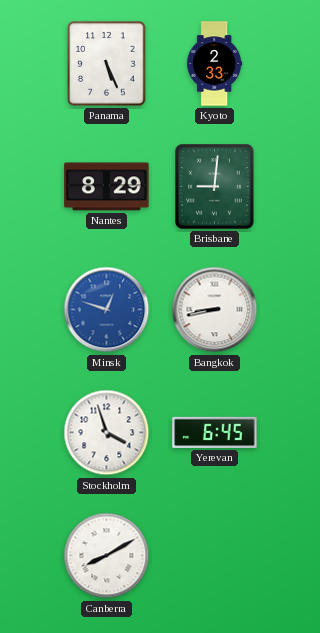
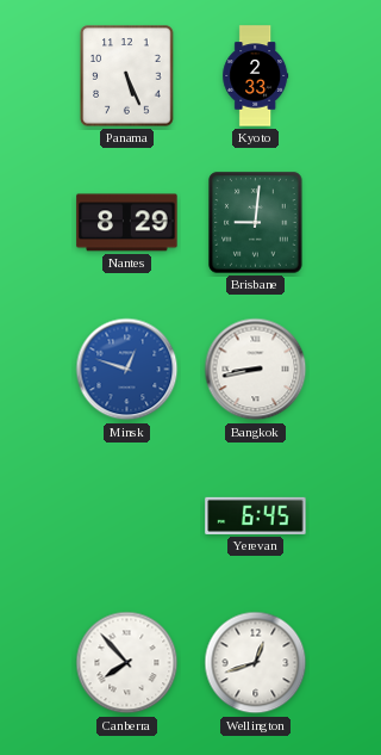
Stockholm: 3:57 -> none
Canberra: 8:10 -> 7:53
Wellington: none -> 12:42
